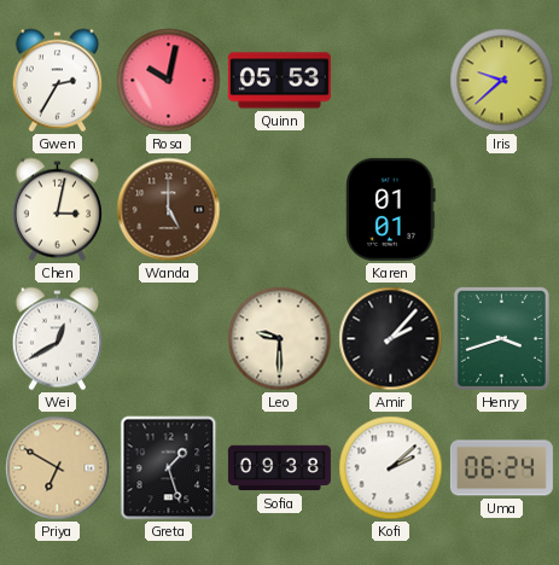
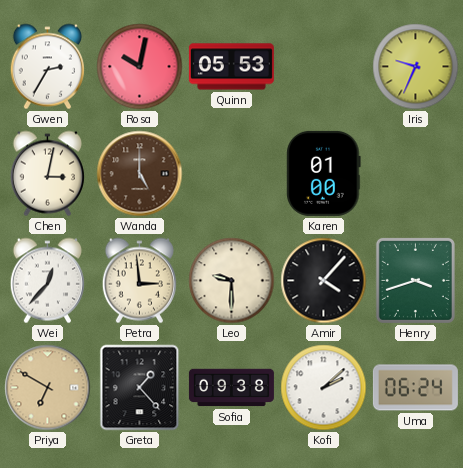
Iris: 9:38 -> 9:34
Karen: 01:01 -> 01:00
Wei: 12:40 -> 12:37
Petra: none -> 2:59
Amir: 2:07 -> 4:07
Greta: 1:27 -> 1:23
